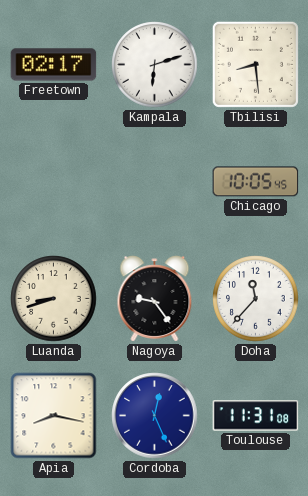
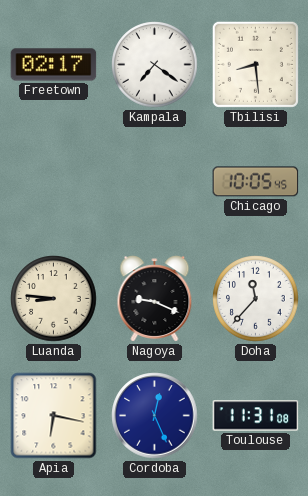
Kampala: 6:12 -> 7:21
Luanda: 8:42 -> 8:46
Nagoya: 9:24 -> 9:19
Apia: 8:17 -> 6:17
